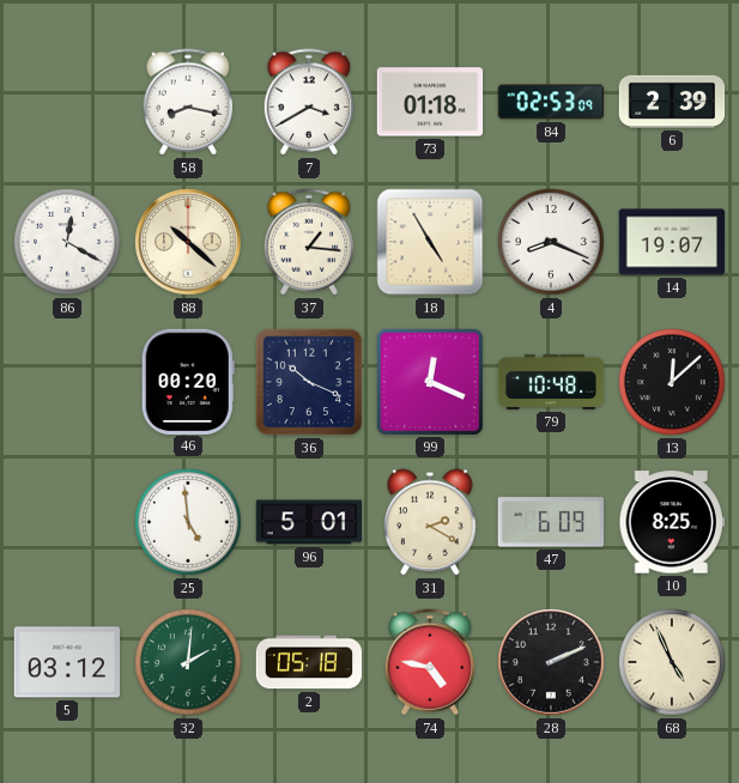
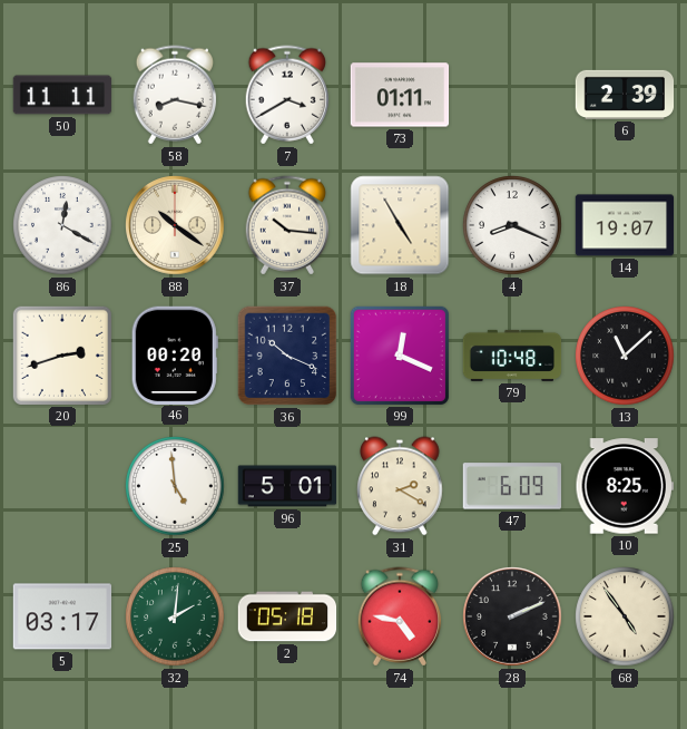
50: none -> 11:11
73: 01:18 -> 01:11
84: 02:53 -> none
88: 10:22 -> 10:21
37: 1:16 -> 10:16
20: none -> 2:42
13: 12:08 -> 11:08
5: 03:12 -> 03:17
68: 4:56 -> 4:54
